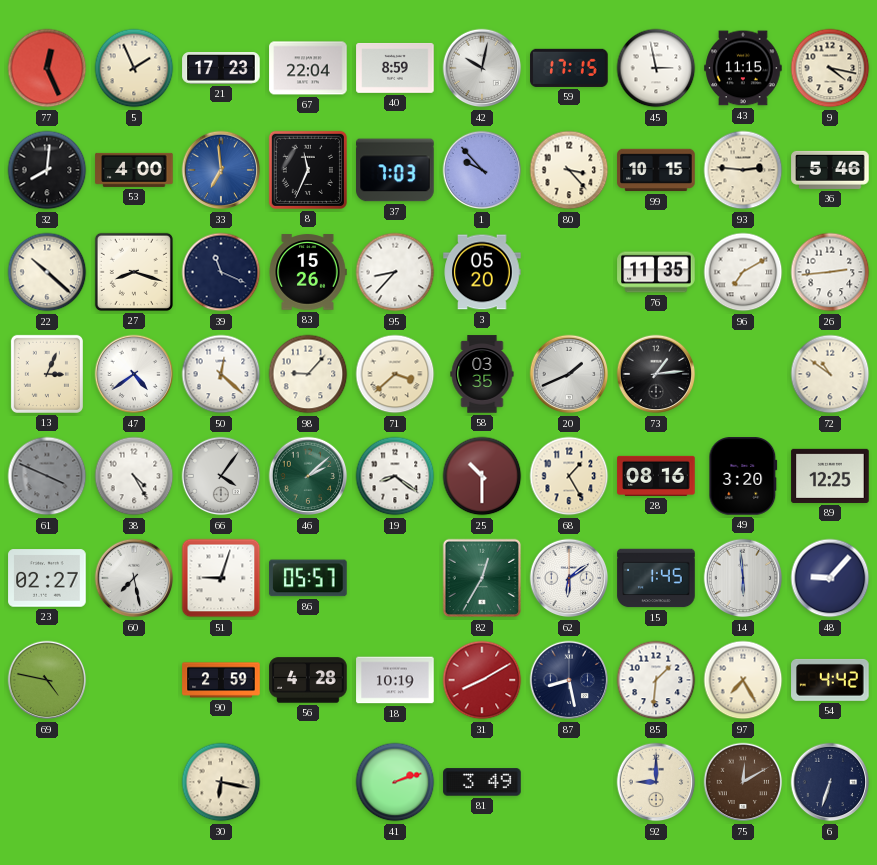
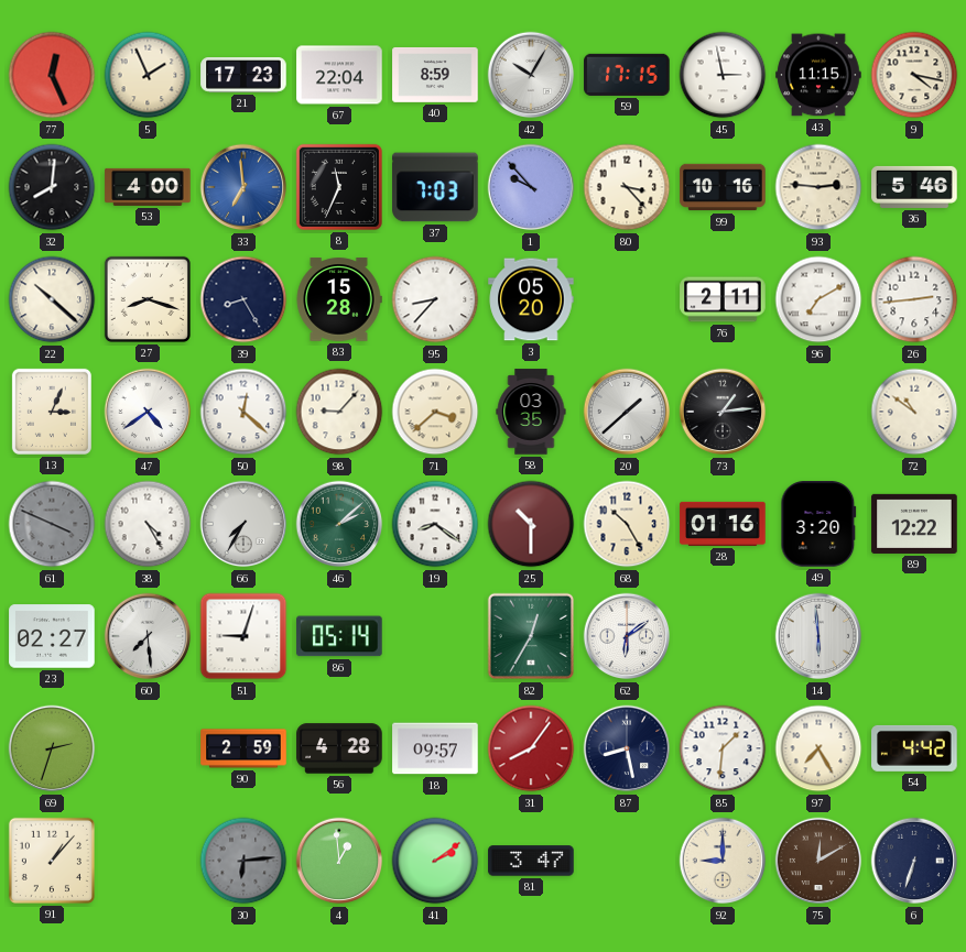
42: 10:02 -> 10:05
99: 10:15 -> 10:16
39: 11:19 -> 8:25
83: 15:26 -> 15:28
76: 11:35 -> 2:11
20: 1:41 -> 1:38
66: 4:06 -> 7:35
68: 1:25 -> 10:25
28: 08:16 -> 01:16
89: 12:25 -> 12:22
60: 7:28 -> 7:29
86: 05:57 -> 05:14
15: 1:45 -> none
48: 9:07 -> none
69: 4:47 -> 2:33
18: 10:19 -> 09:57
31: 8:10 -> 8:06
91: none -> 1:07
30: 6:17 -> 6:14
30 dial: cream -> grey
4: none -> 12:59
41: 2:12 -> 2:09
81: 3:49 -> 3:47
